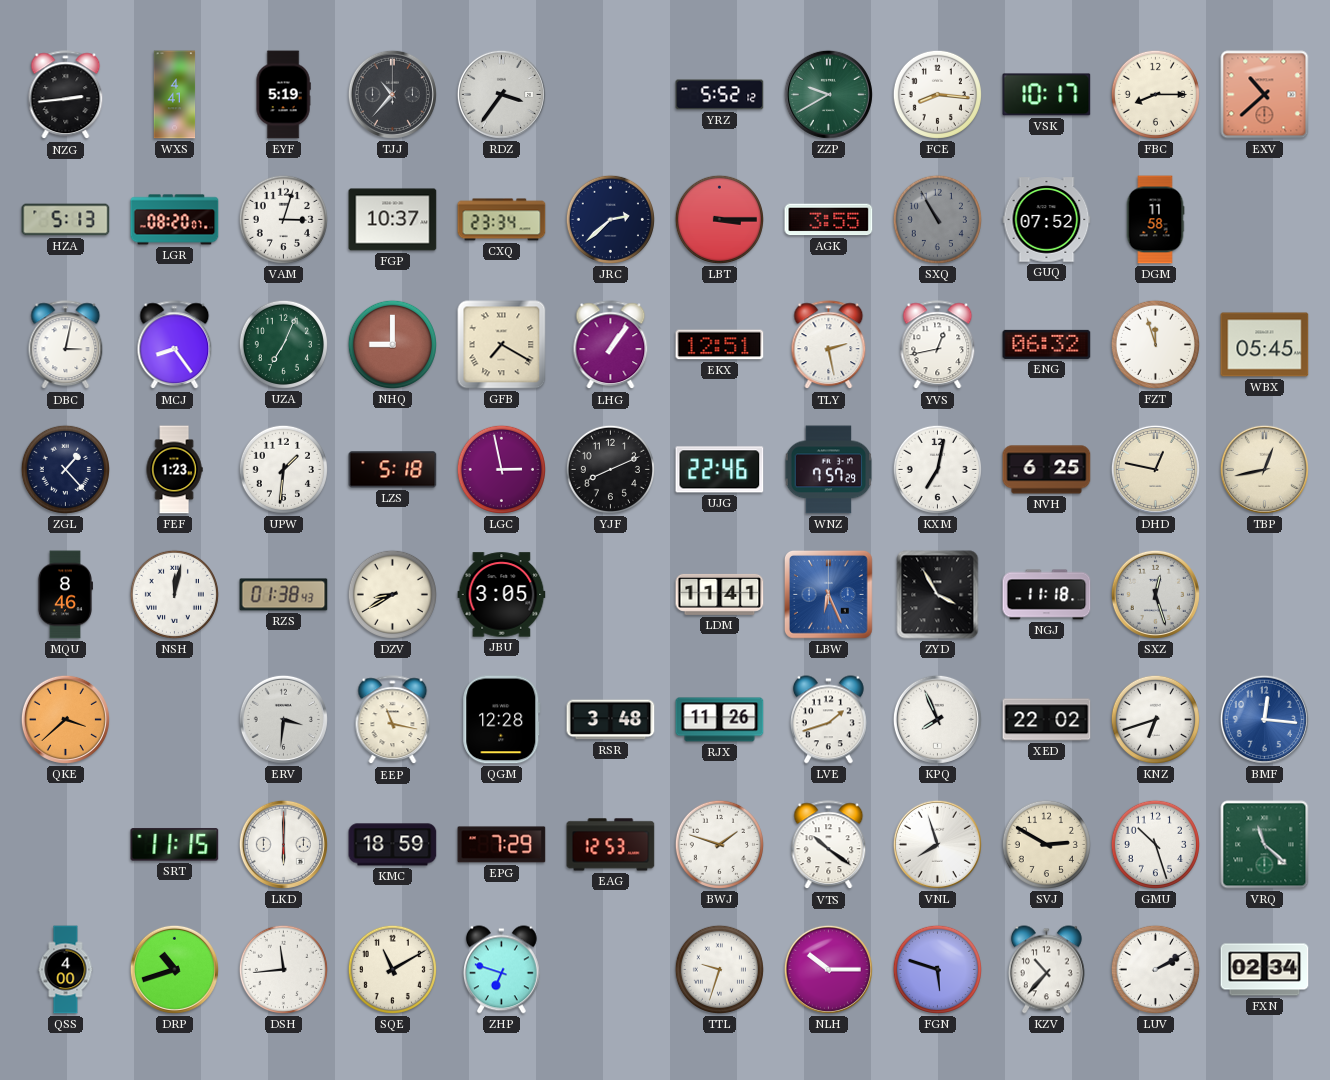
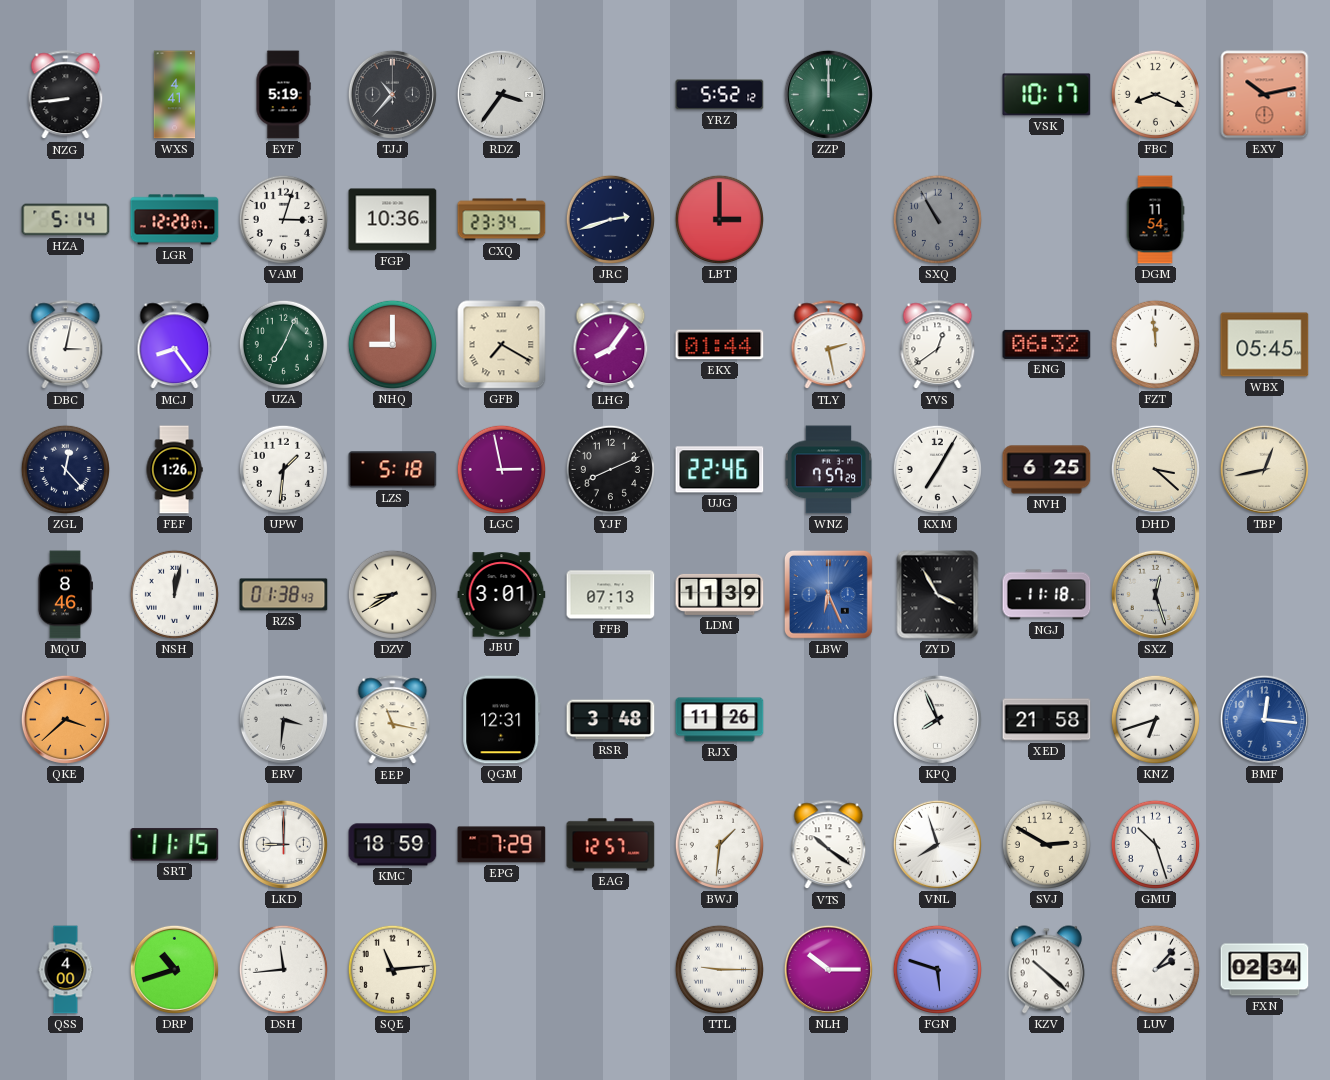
NZG: 2:44 -> 8:44
ZZP: 9:40 -> 12:00
FCE: 8:16 -> none
FBC: 8:15 -> 8:19
EXV: 10:38 -> 10:13
HZA: 5:13 -> 5:14
LGR: 08:20 -> 12:20
FGP: 10:37 -> 10:36
JRC: 2:38 -> 2:42
LBT: 3:15 -> 3:00
AGK: 3:55 -> none
GUQ: 07:52 -> none
DGM: 11:58 -> 11:54
LHG: 1:06 -> 8:06
EKX: 12:51 -> 01:44
YVS: 12:43 -> 12:39
FZT: 11:57 -> 11:59
ZGL: 1:23 -> 12:23
FEF: 1:23 -> 1:26
KXM: 7:02 -> 7:05
DHD: 12:47 -> 3:22
JBU: 3:05 -> 3:01
FFB: none -> 07:13
LDM: 11:41 -> 11:39
QGM: 12:28 -> 12:31
LVE: 1:42 -> none
XED: 22:02 -> 21:58
LKD: 6:00 -> 9:00
EAG: 12:53 -> 12:57
BWJ: 1:48 -> 1:31
VRQ: 11:22 -> none
SQE: 11:10 -> 11:14
ZHP: 6:48 -> none
TTL: 9:33 -> 9:15
KZV: 10:37 -> 10:22
LUV: 2:10 -> 2:07
